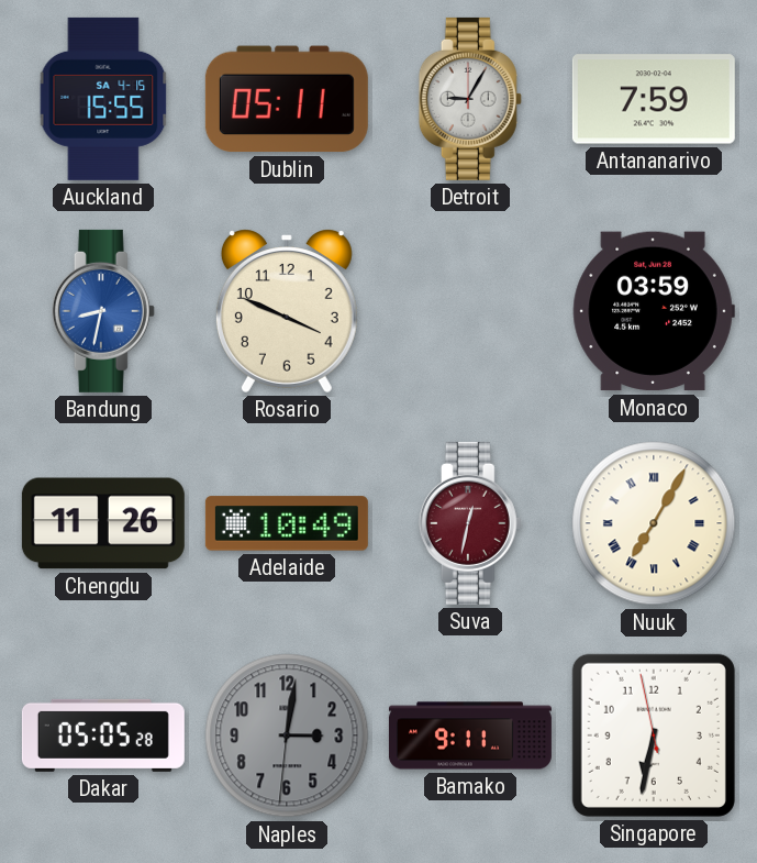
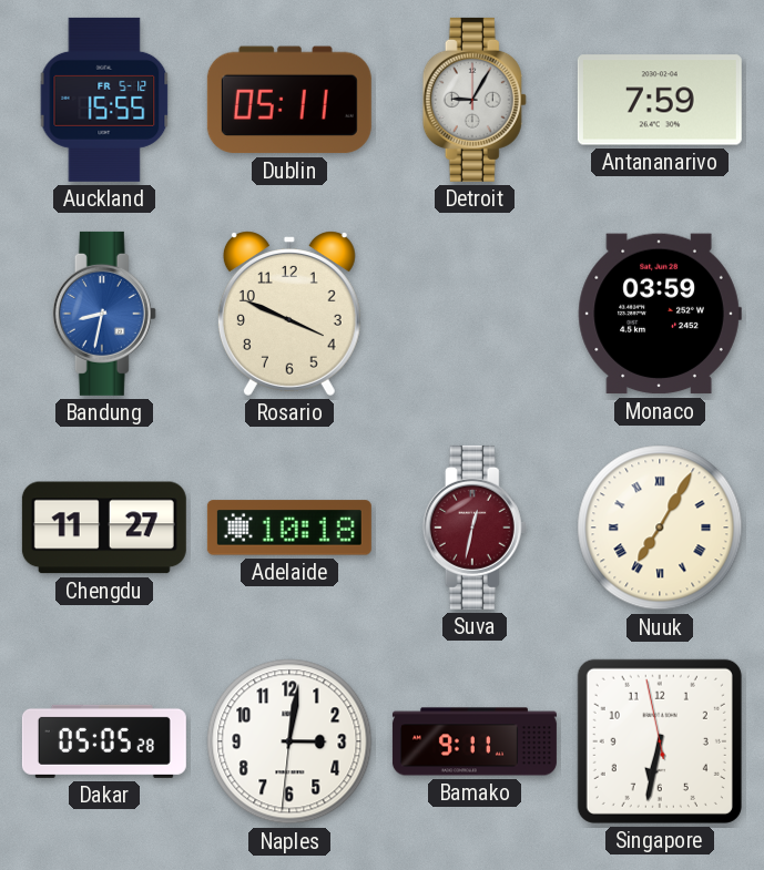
Auckland date: SA 4-15 -> FR 5-12
Chengdu: 11:26 -> 11:27
Adelaide: 10:49 -> 10:18
Naples dial: grey -> white
